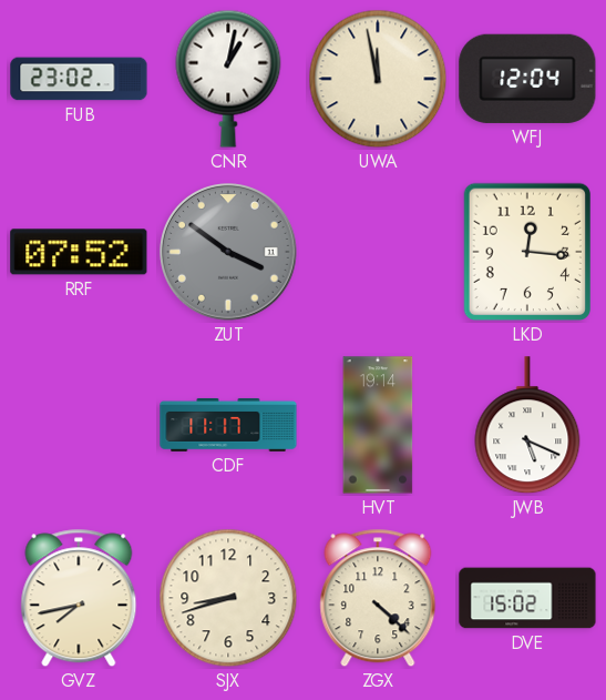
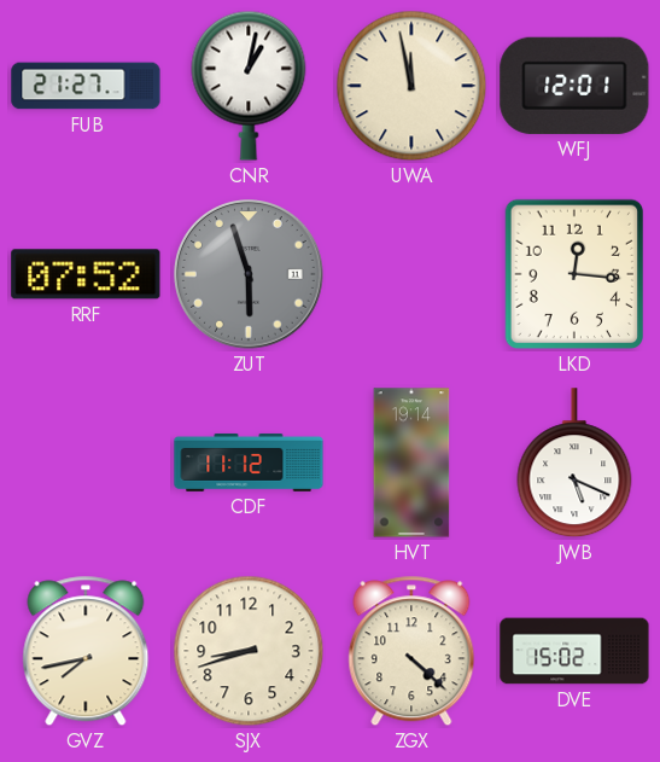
FUB: 23:02 -> 21:27
WFJ: 12:04 -> 12:01
ZUT: 3:51 -> 5:57
CDF: 11:17 -> 11:12
